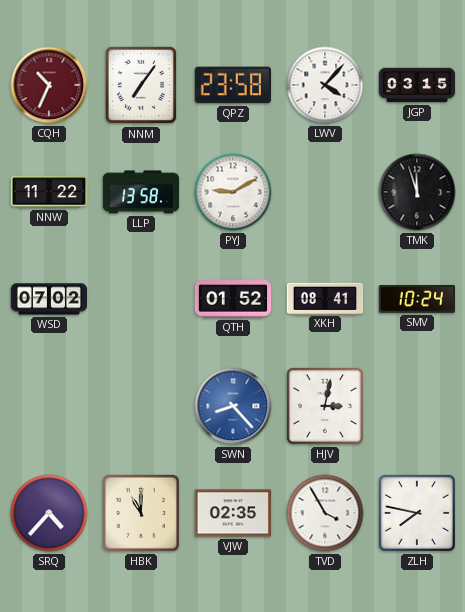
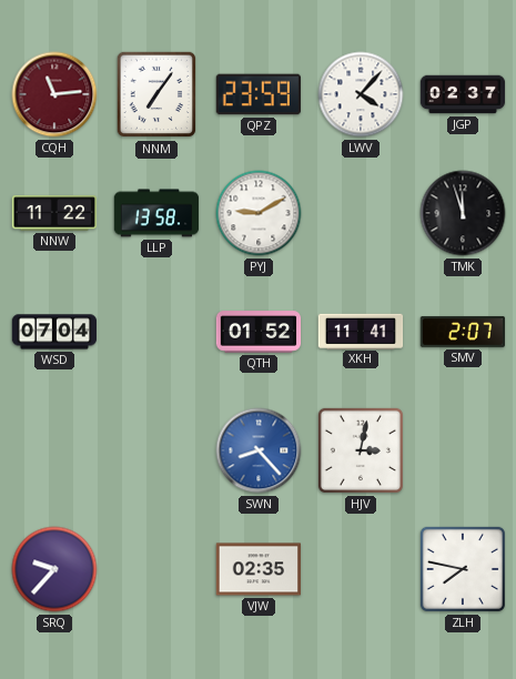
CQH: 10:34 -> 11:14
QPZ: 23:58 -> 23:59
JGP: 03:15 -> 02:37
WSD: 07:02 -> 07:04
XKH: 08:41 -> 11:41
SMV: 10:24 -> 2:07
SRQ: 4:37 -> 9:37
HBK: 11:00 -> none
TVD: 3:55 -> none
